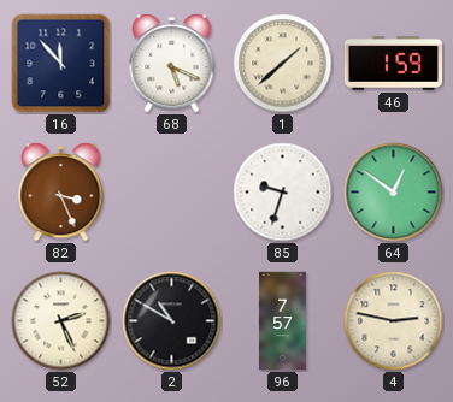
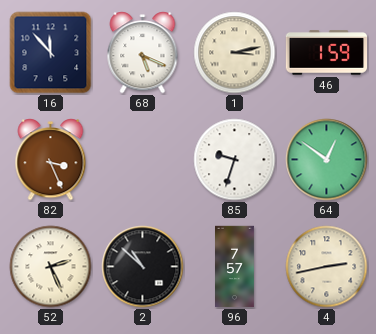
1: 1:38 -> 3:13
2: 10:50 -> 10:52
4: 2:47 -> 2:43
